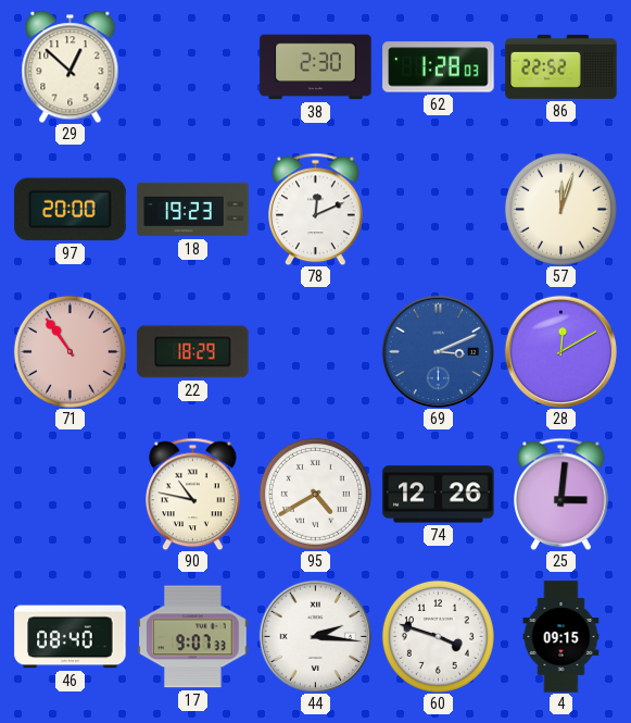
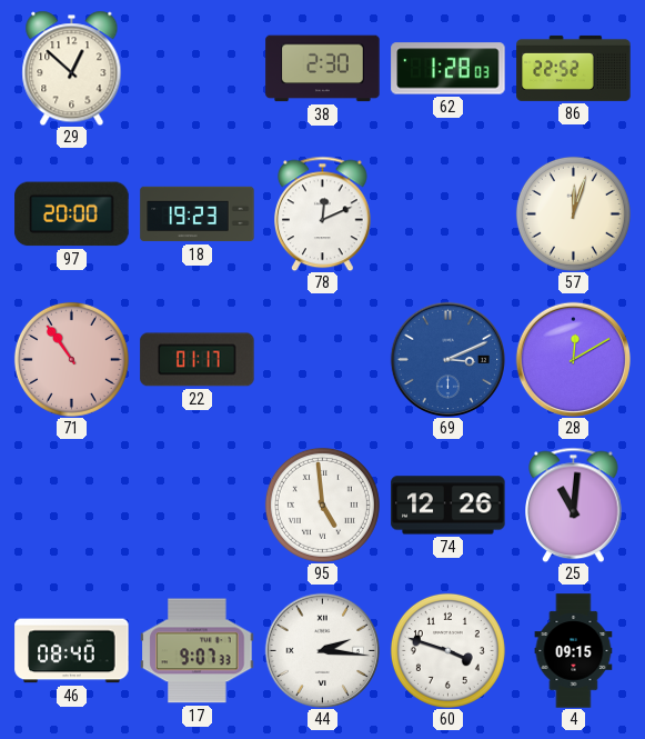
22: 18:29 -> 01:17
90: 10:47 -> none
95: 4:40 -> 4:59
25: 3:01 -> 11:01
